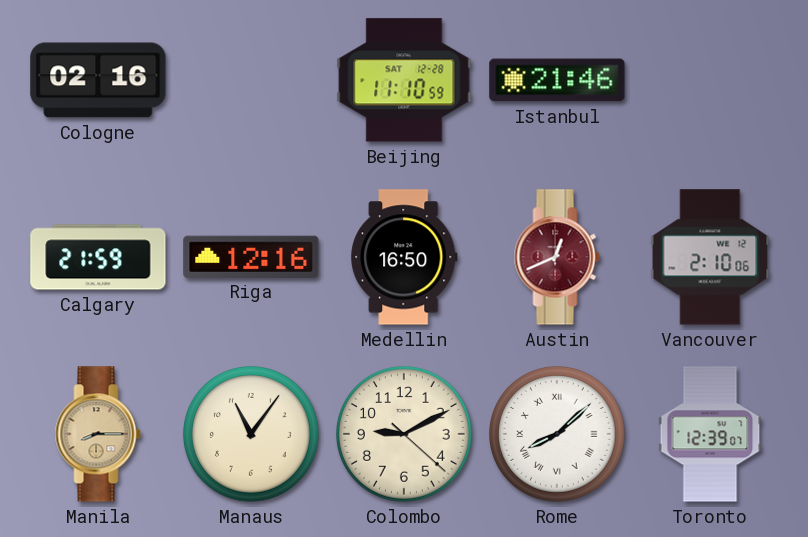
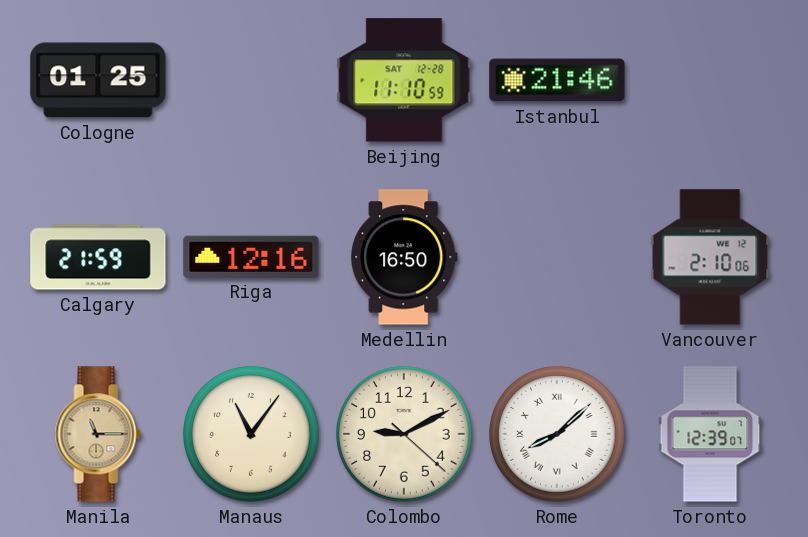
Cologne: 02:16 -> 01:25
Austin: 12:41 -> none
Manila: 8:15 -> 11:15
